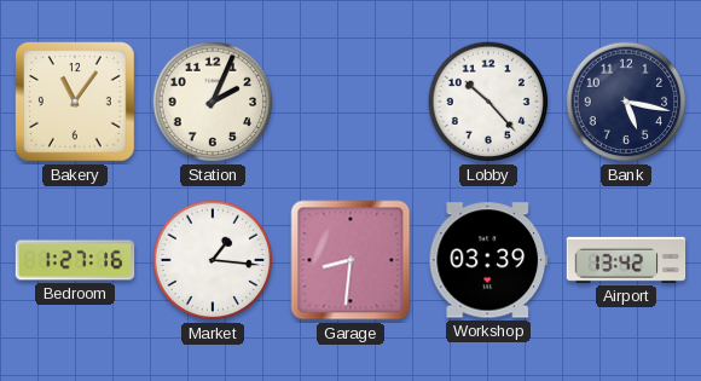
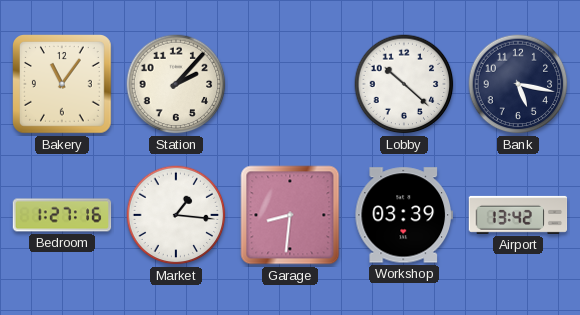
Station: 2:04 -> 2:07
Lobby: 10:23 -> 10:22
